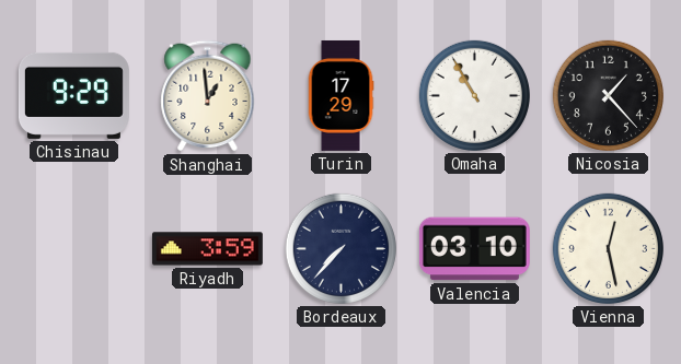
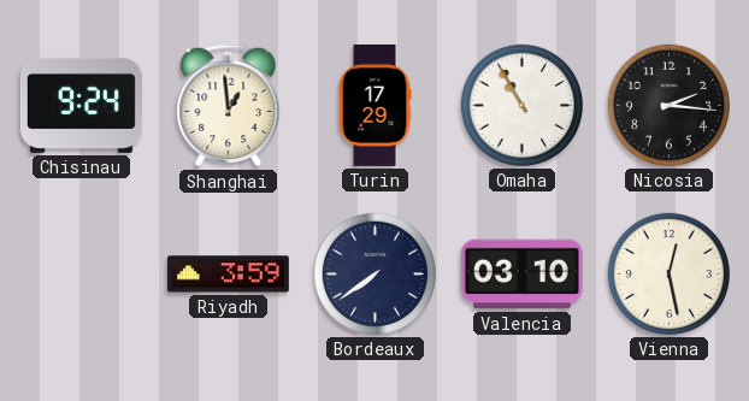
Chisinau: 9:29 -> 9:24
Nicosia: 1:23 -> 2:16
Bordeaux: 7:37 -> 7:39
